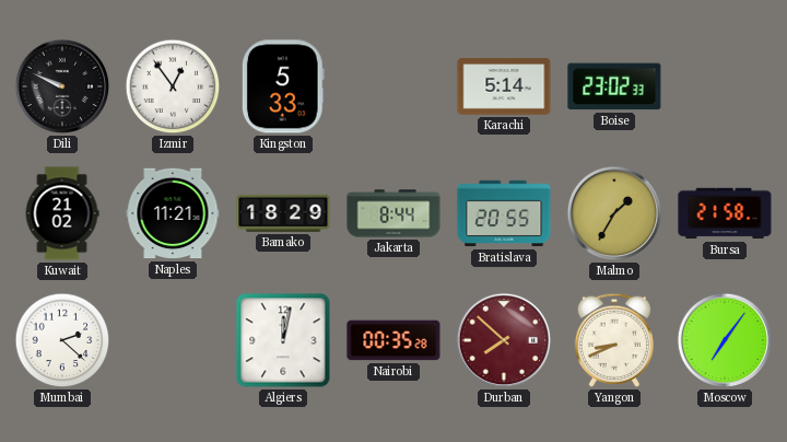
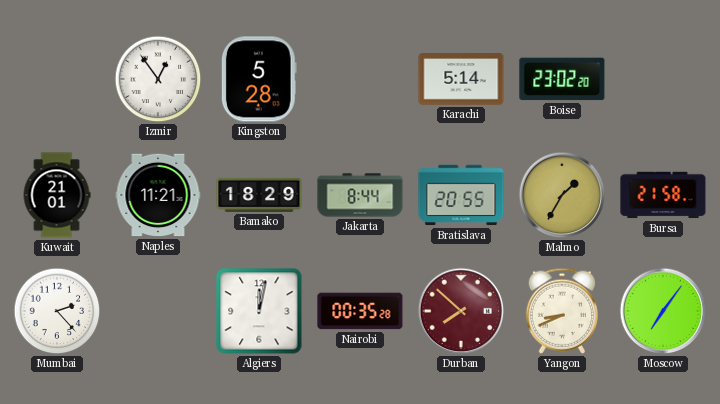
Dili: 9:49 -> none
Kingston: 5:33 -> 5:28
Boise: 23:02:33 -> 23:02:20
Kuwait: 21:02 -> 21:01
Mumbai: 2:22 -> 2:23
